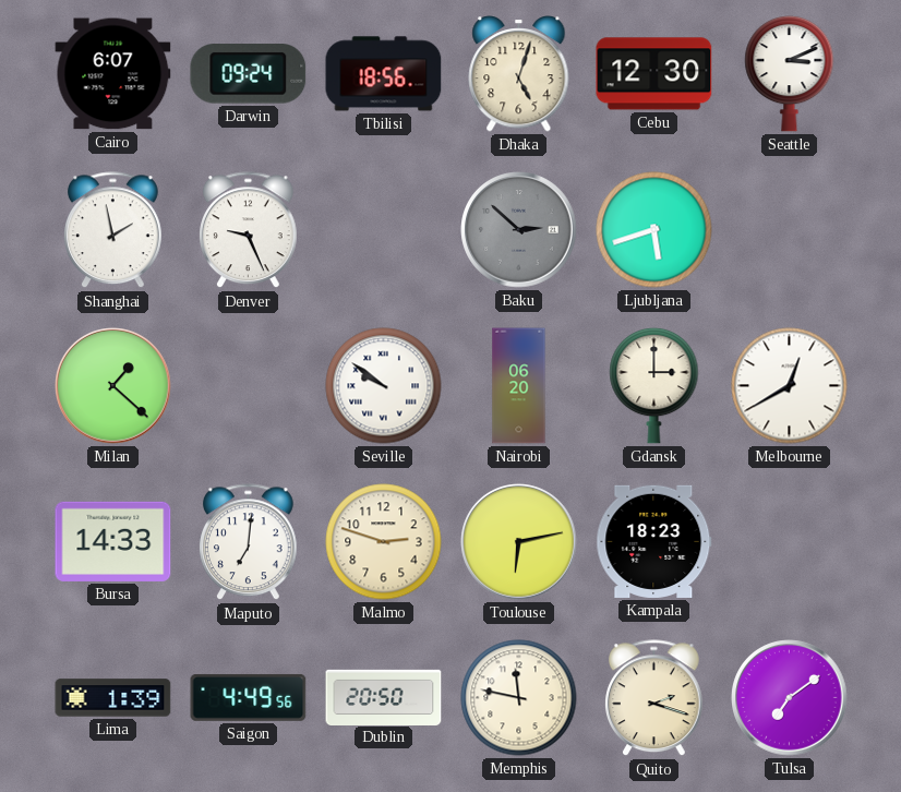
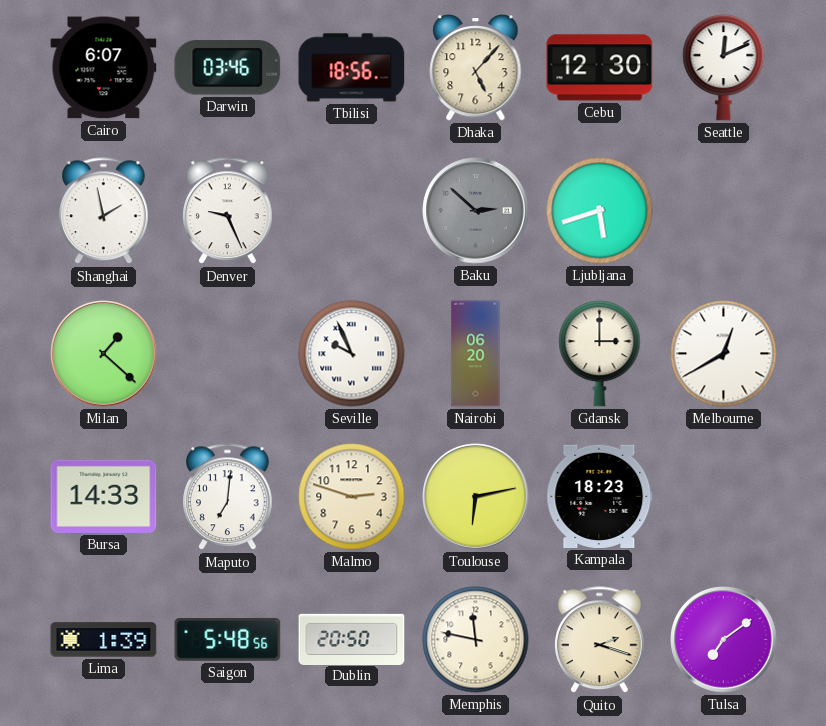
Darwin: 09:24 -> 03:46
Dhaka: 5:03 -> 5:07
Seattle: 3:11 -> 12:11
Seville: 9:51 -> 9:56
Saigon: 4:49 -> 5:48
